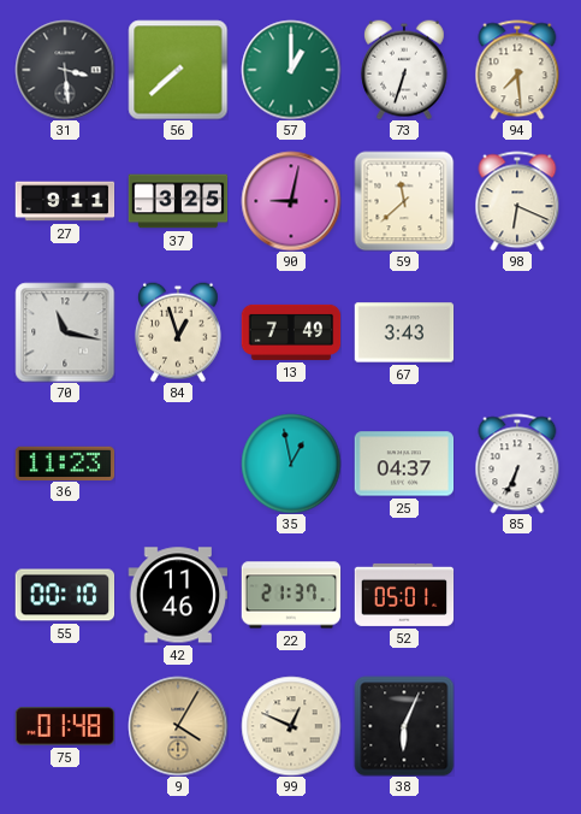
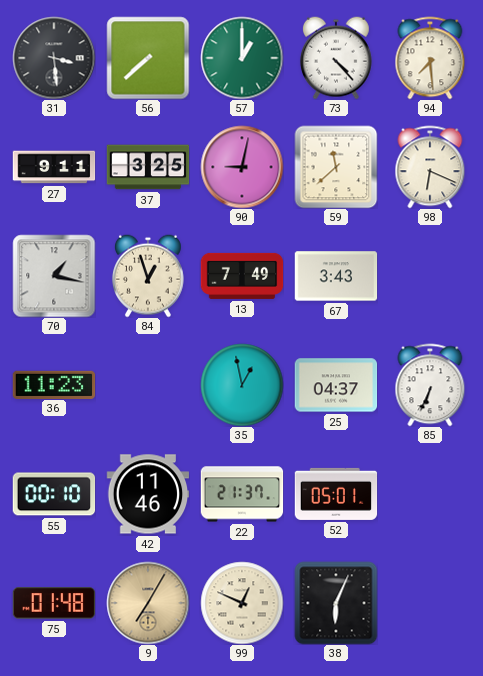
73: 6:33 -> 4:23
70: 11:17 -> 1:17
9: 4:05 -> 7:05
